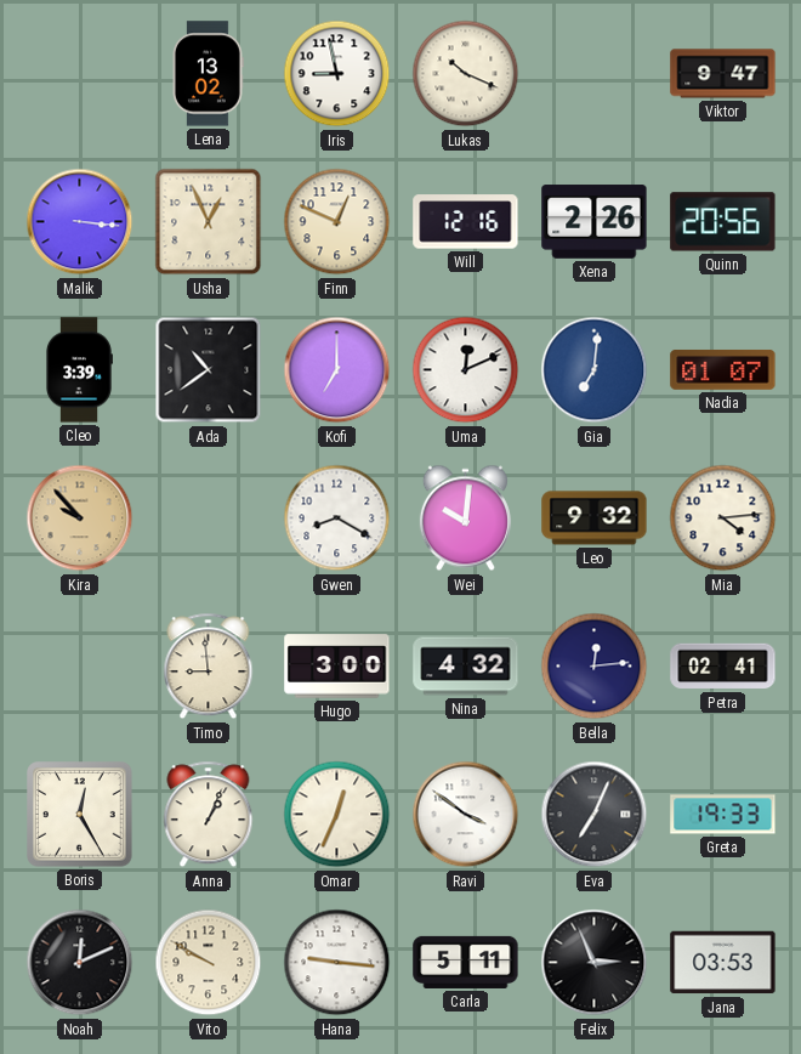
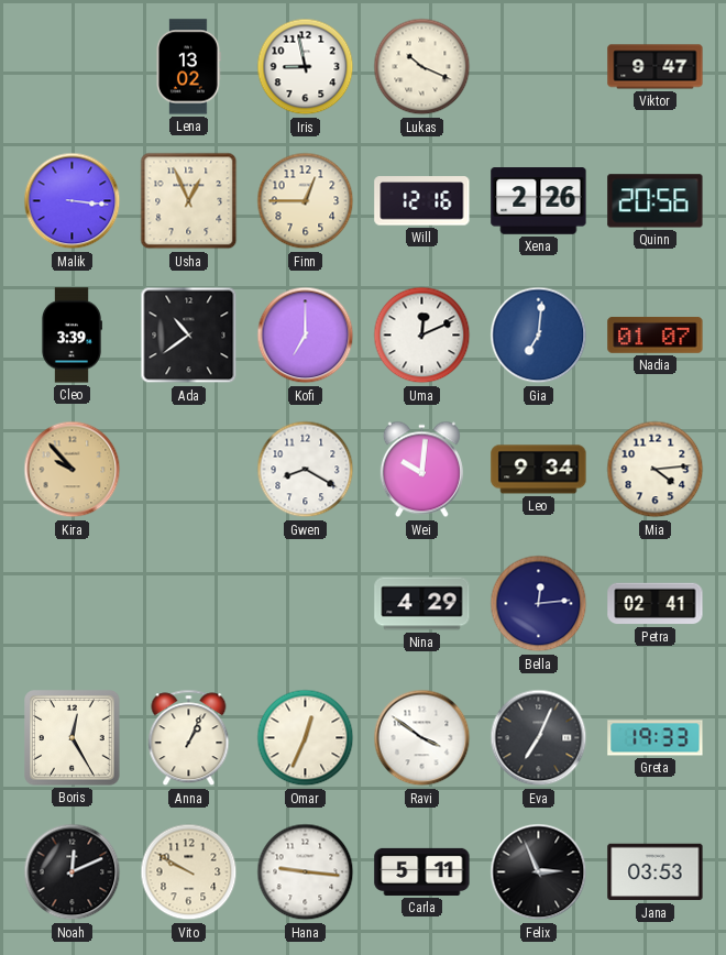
Finn: 12:49 -> 12:45
Leo: 9:32 -> 9:34
Timo: 8:59 -> none
Hugo: 3:00 -> none
Nina: 4:32 -> 4:29
